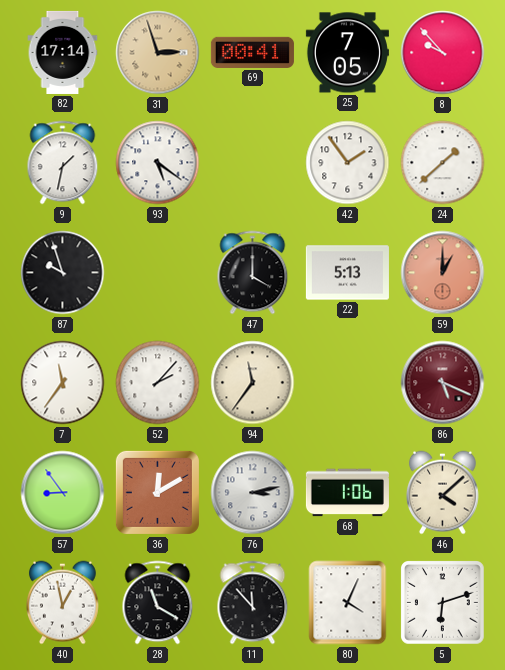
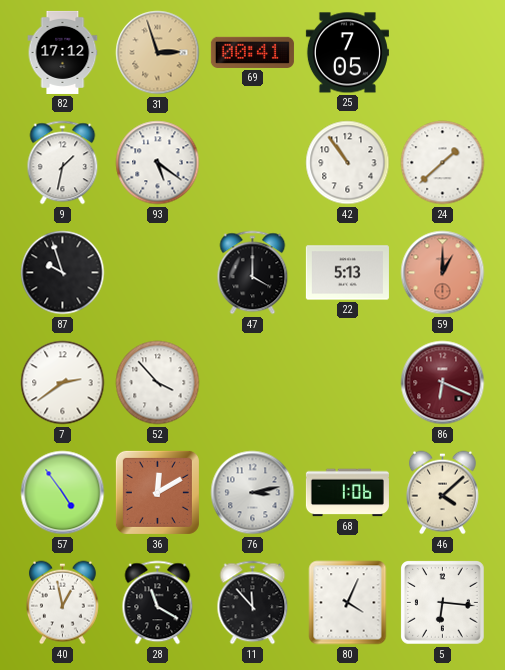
82: 17:14 -> 17:12
8: 9:53 -> none
42: 1:54 -> 10:54
7: 11:36 -> 2:39
52: 2:07 -> 3:53
94: 11:36 -> none
86: 5:19 -> 6:19
57: 8:54 -> 4:54
5: 6:12 -> 6:16
